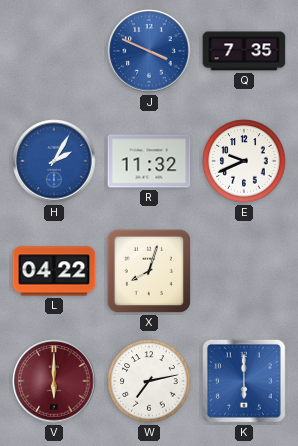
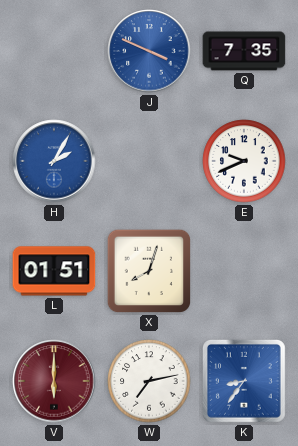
R: 11:32 -> none
L: 04:22 -> 01:51
K: 6:00 -> 8:36
